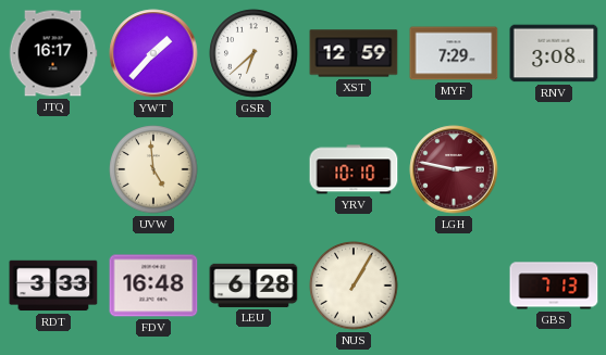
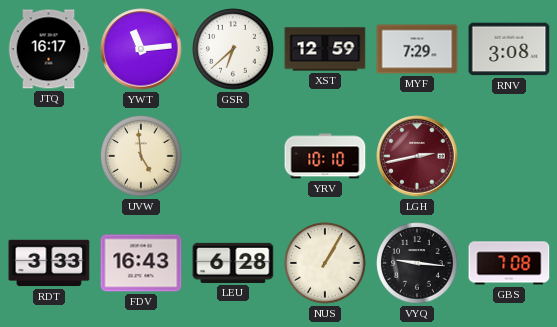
YWT: 1:37 -> 11:14
LGH: 2:47 -> 2:43
FDV: 16:48 -> 16:43
VYQ: none -> 9:16
GBS: 7:13 -> 7:08
